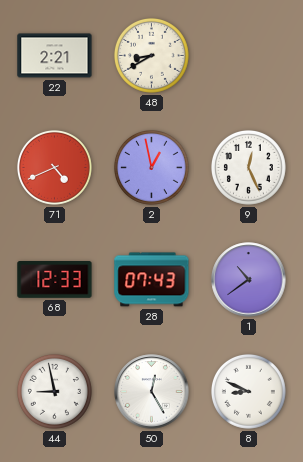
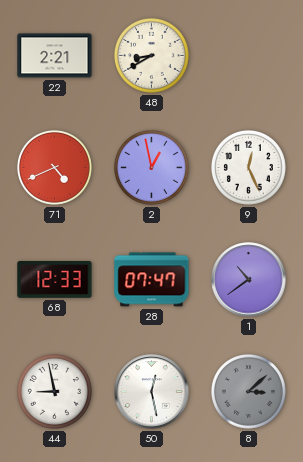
28: 07:43 -> 07:47
50: 12:25 -> 12:28
8: 8:49 -> 3:08
8 dial: white -> grey
